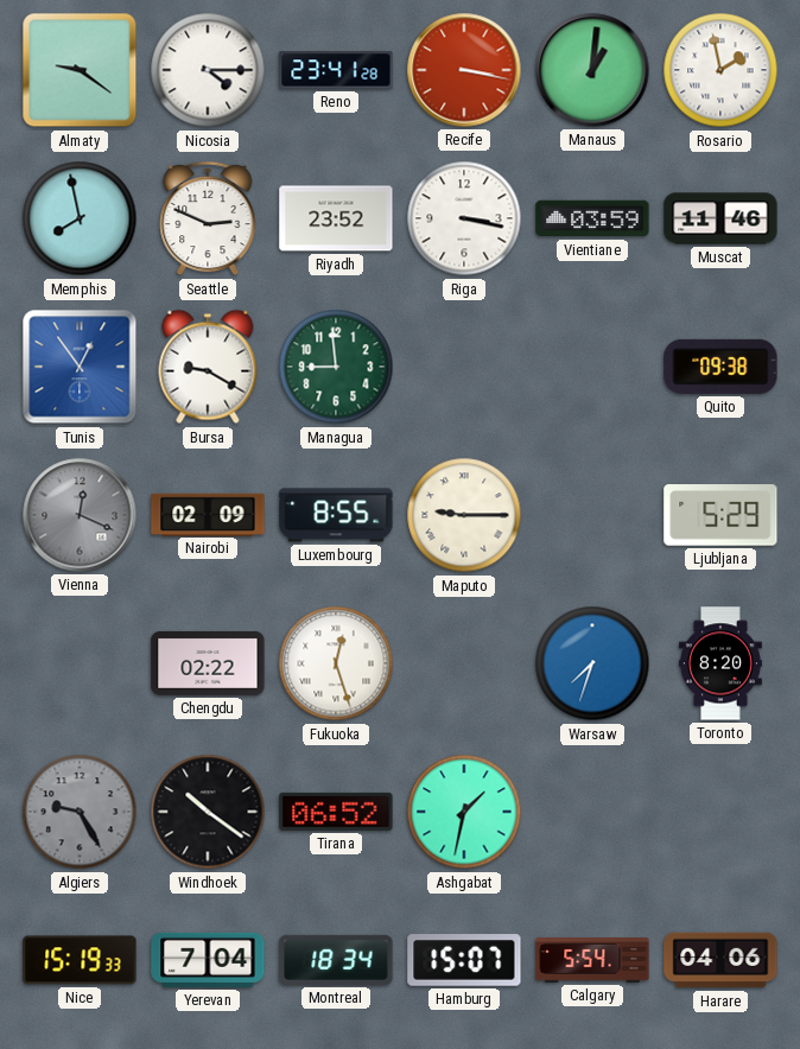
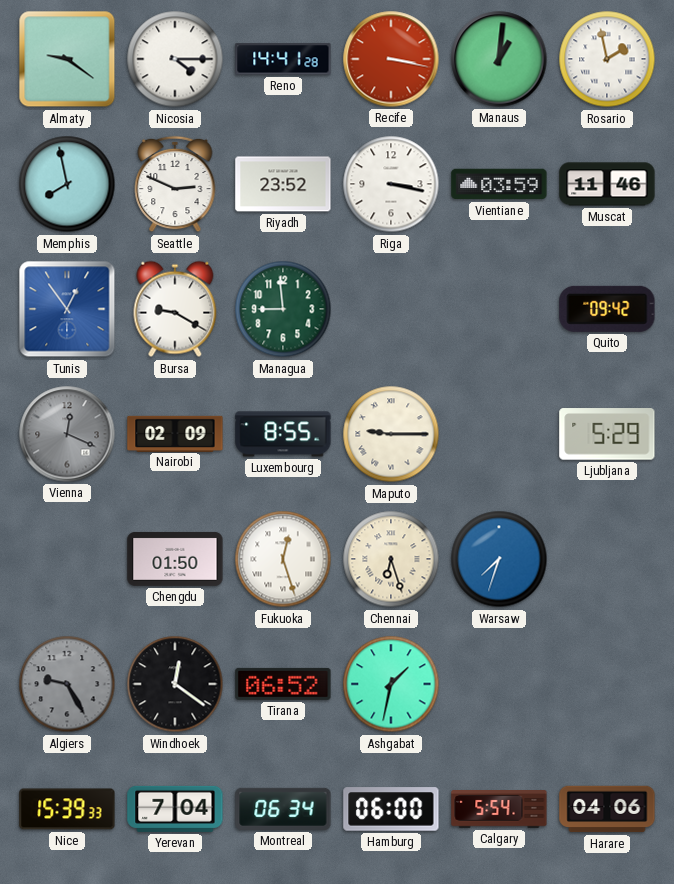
Reno: 23:41 -> 14:41
Quito: 09:38 -> 09:42
Chengdu: 02:22 -> 01:50
Chennai: none -> 6:27
Toronto: 8:20 -> none
Windhoek: 10:21 -> 12:21
Nice: 15:19 -> 15:39
Montreal: 18:34 -> 06:34
Hamburg: 15:07 -> 06:00
